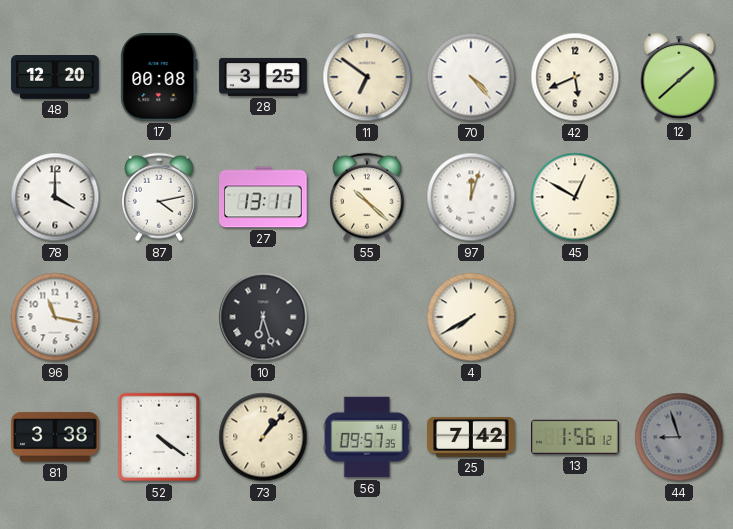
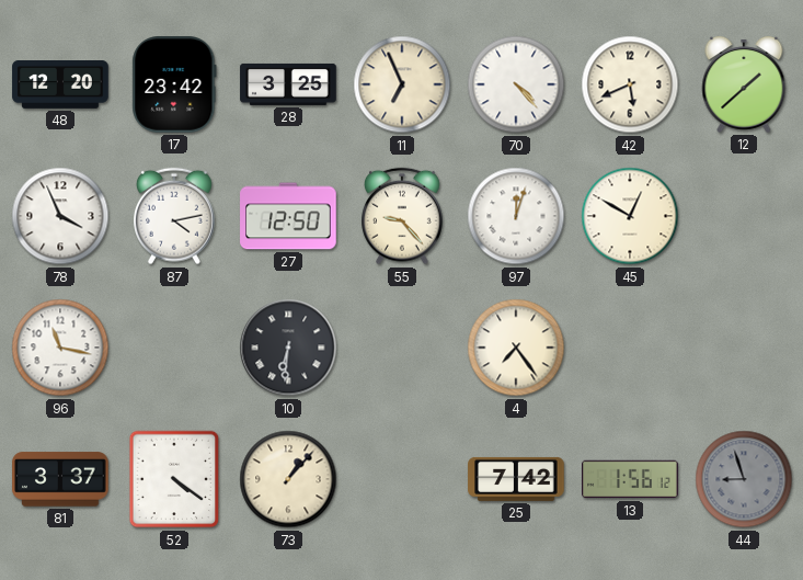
17: 00:08 -> 23:42
11: 6:51 -> 6:56
78: 4:00 -> 3:56
27: 13:11 -> 12:50
55: 10:22 -> 9:23
10: 6:27 -> 6:31
4: 7:40 -> 7:24
81: 3:38 -> 3:37
56: 09:57 -> none
